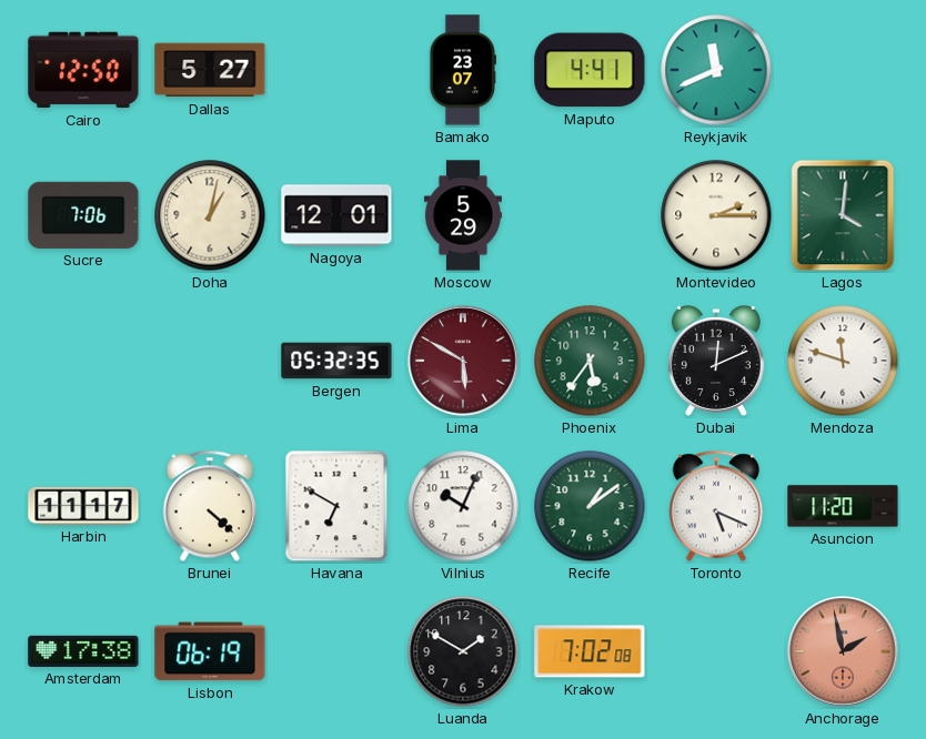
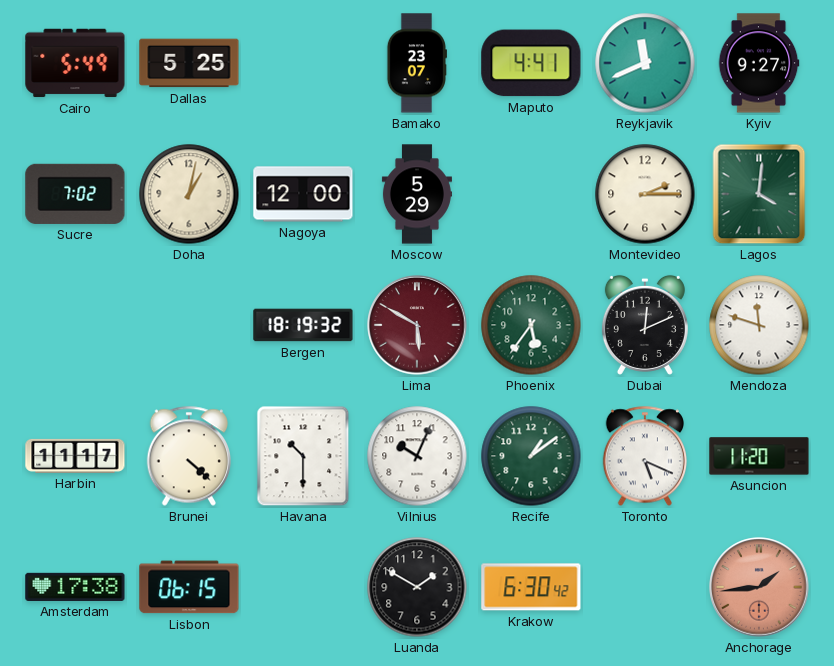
Cairo: 12:50 -> 5:49
Dallas: 5:27 -> 5:25
Kyiv: none -> 9:27
Sucre: 7:06 -> 7:02
Nagoya: 12:01 -> 12:00
Bergen: 05:32 -> 18:19
Havana: 6:50 -> 10:30
Lisbon: 06:19 -> 06:15
Krakow: 7:02 -> 6:30
Anchorage: 1:58 -> 1:44
